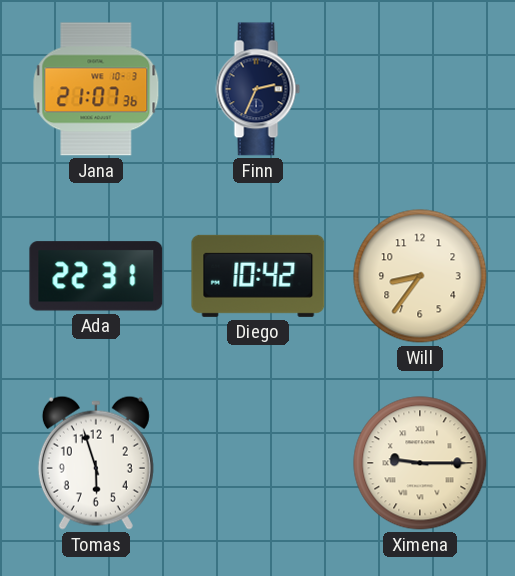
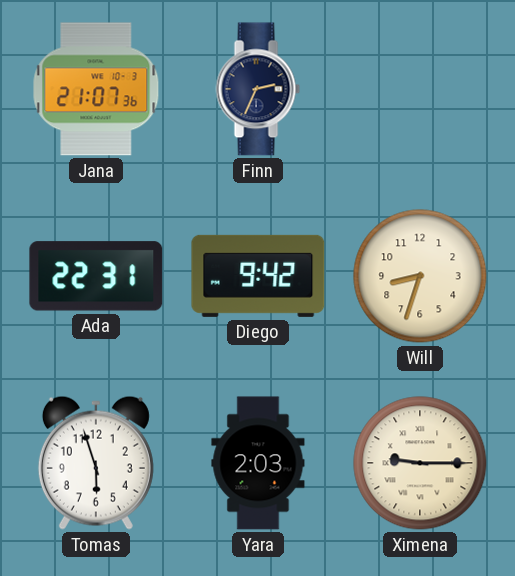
Diego: 10:42 -> 9:42
Will: 8:36 -> 8:33
Yara: none -> 2:03
